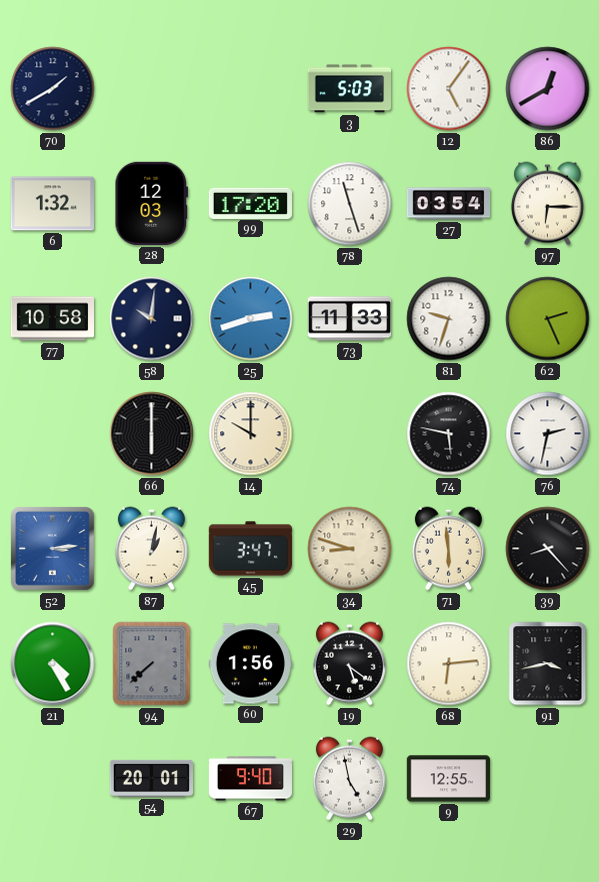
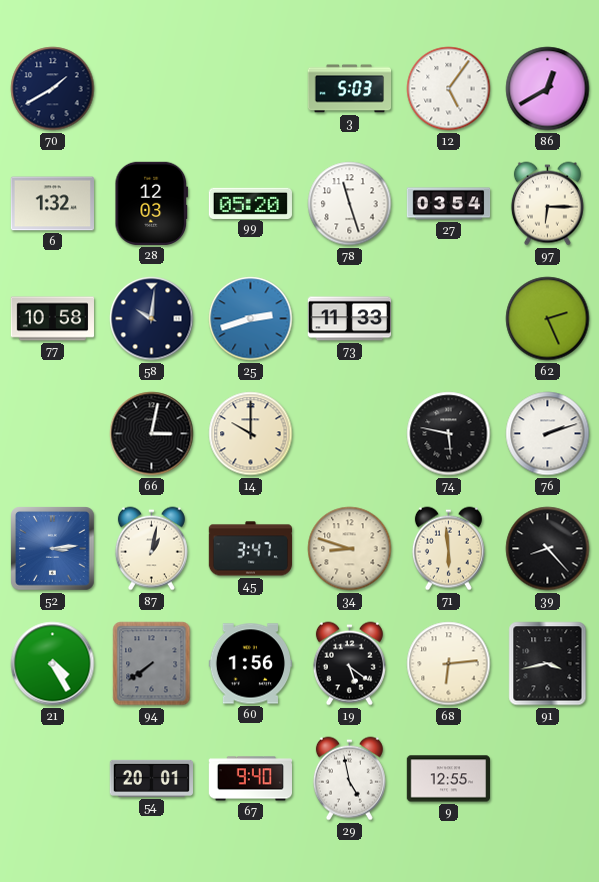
99: 17:20 -> 05:20
81: 9:33 -> none
66: 6:00 -> 3:02
76: 2:32 -> 2:12
94: 7:38 -> 7:39
